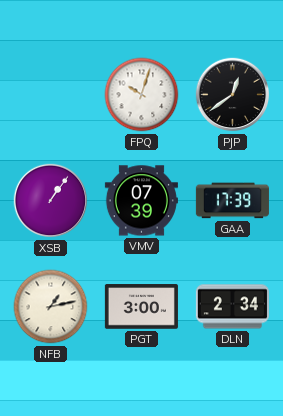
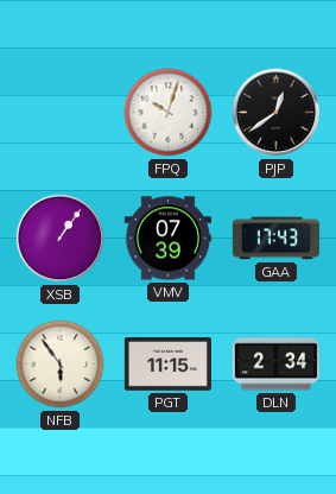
GAA: 17:39 -> 17:43
NFB: 1:13 -> 5:54
PGT: 3:00 -> 11:15
